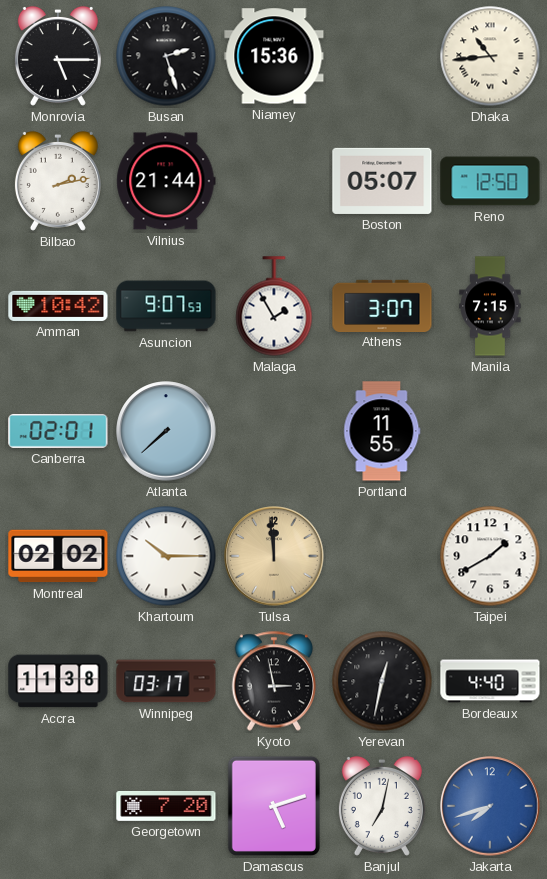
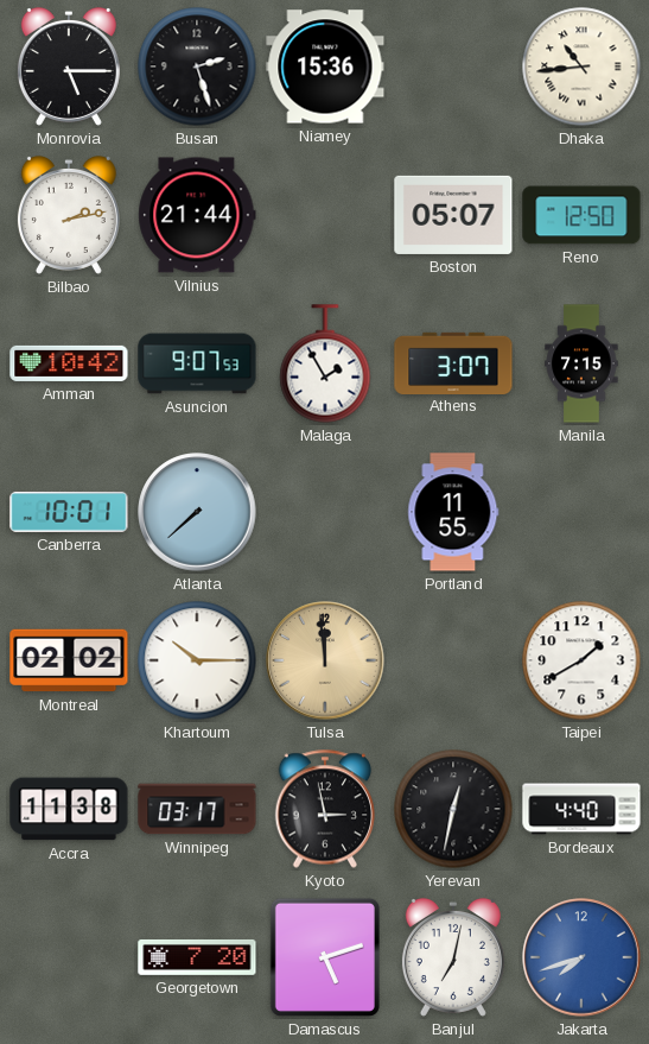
Canberra: 02:01 -> 10:01
